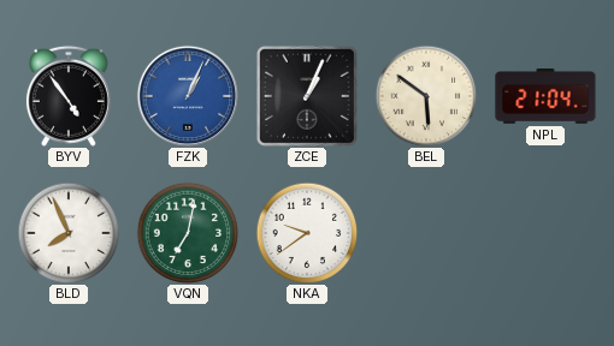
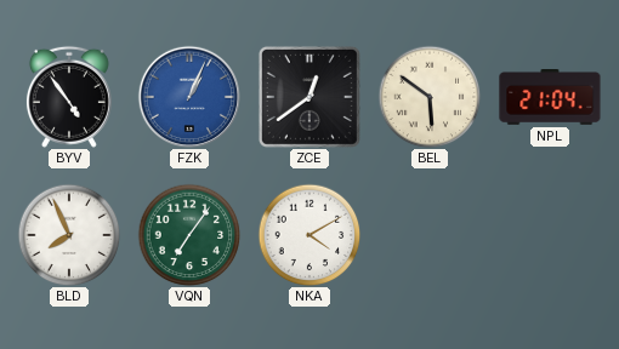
ZCE: 1:04 -> 12:39
VQN: 7:02 -> 7:06
NKA: 9:39 -> 4:10
